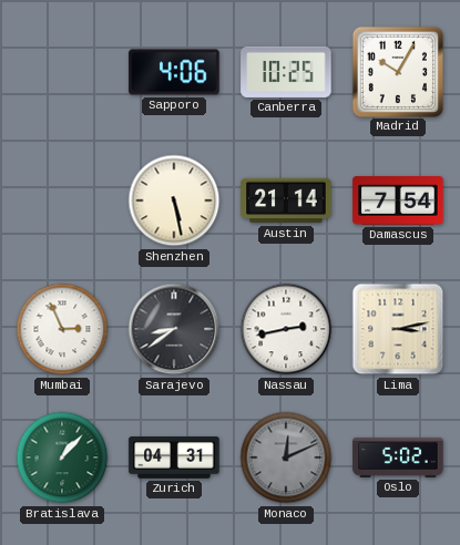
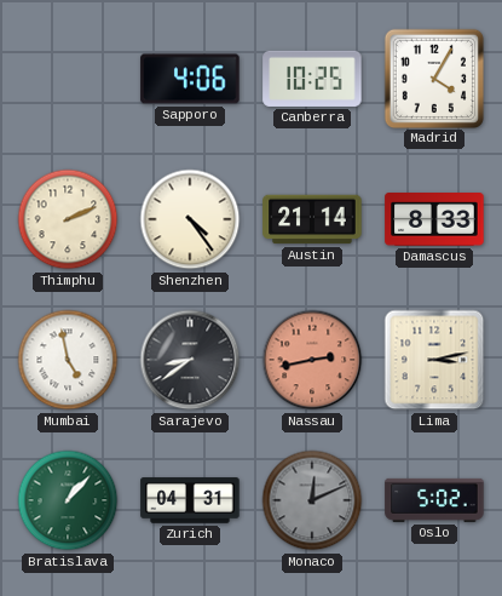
Madrid: 10:05 -> 4:05
Thimphu: none -> 2:11
Shenzhen: 5:28 -> 4:24
Damascus: 7:54 -> 8:33
Mumbai: 2:56 -> 4:58
Nassau dial: white -> salmon
